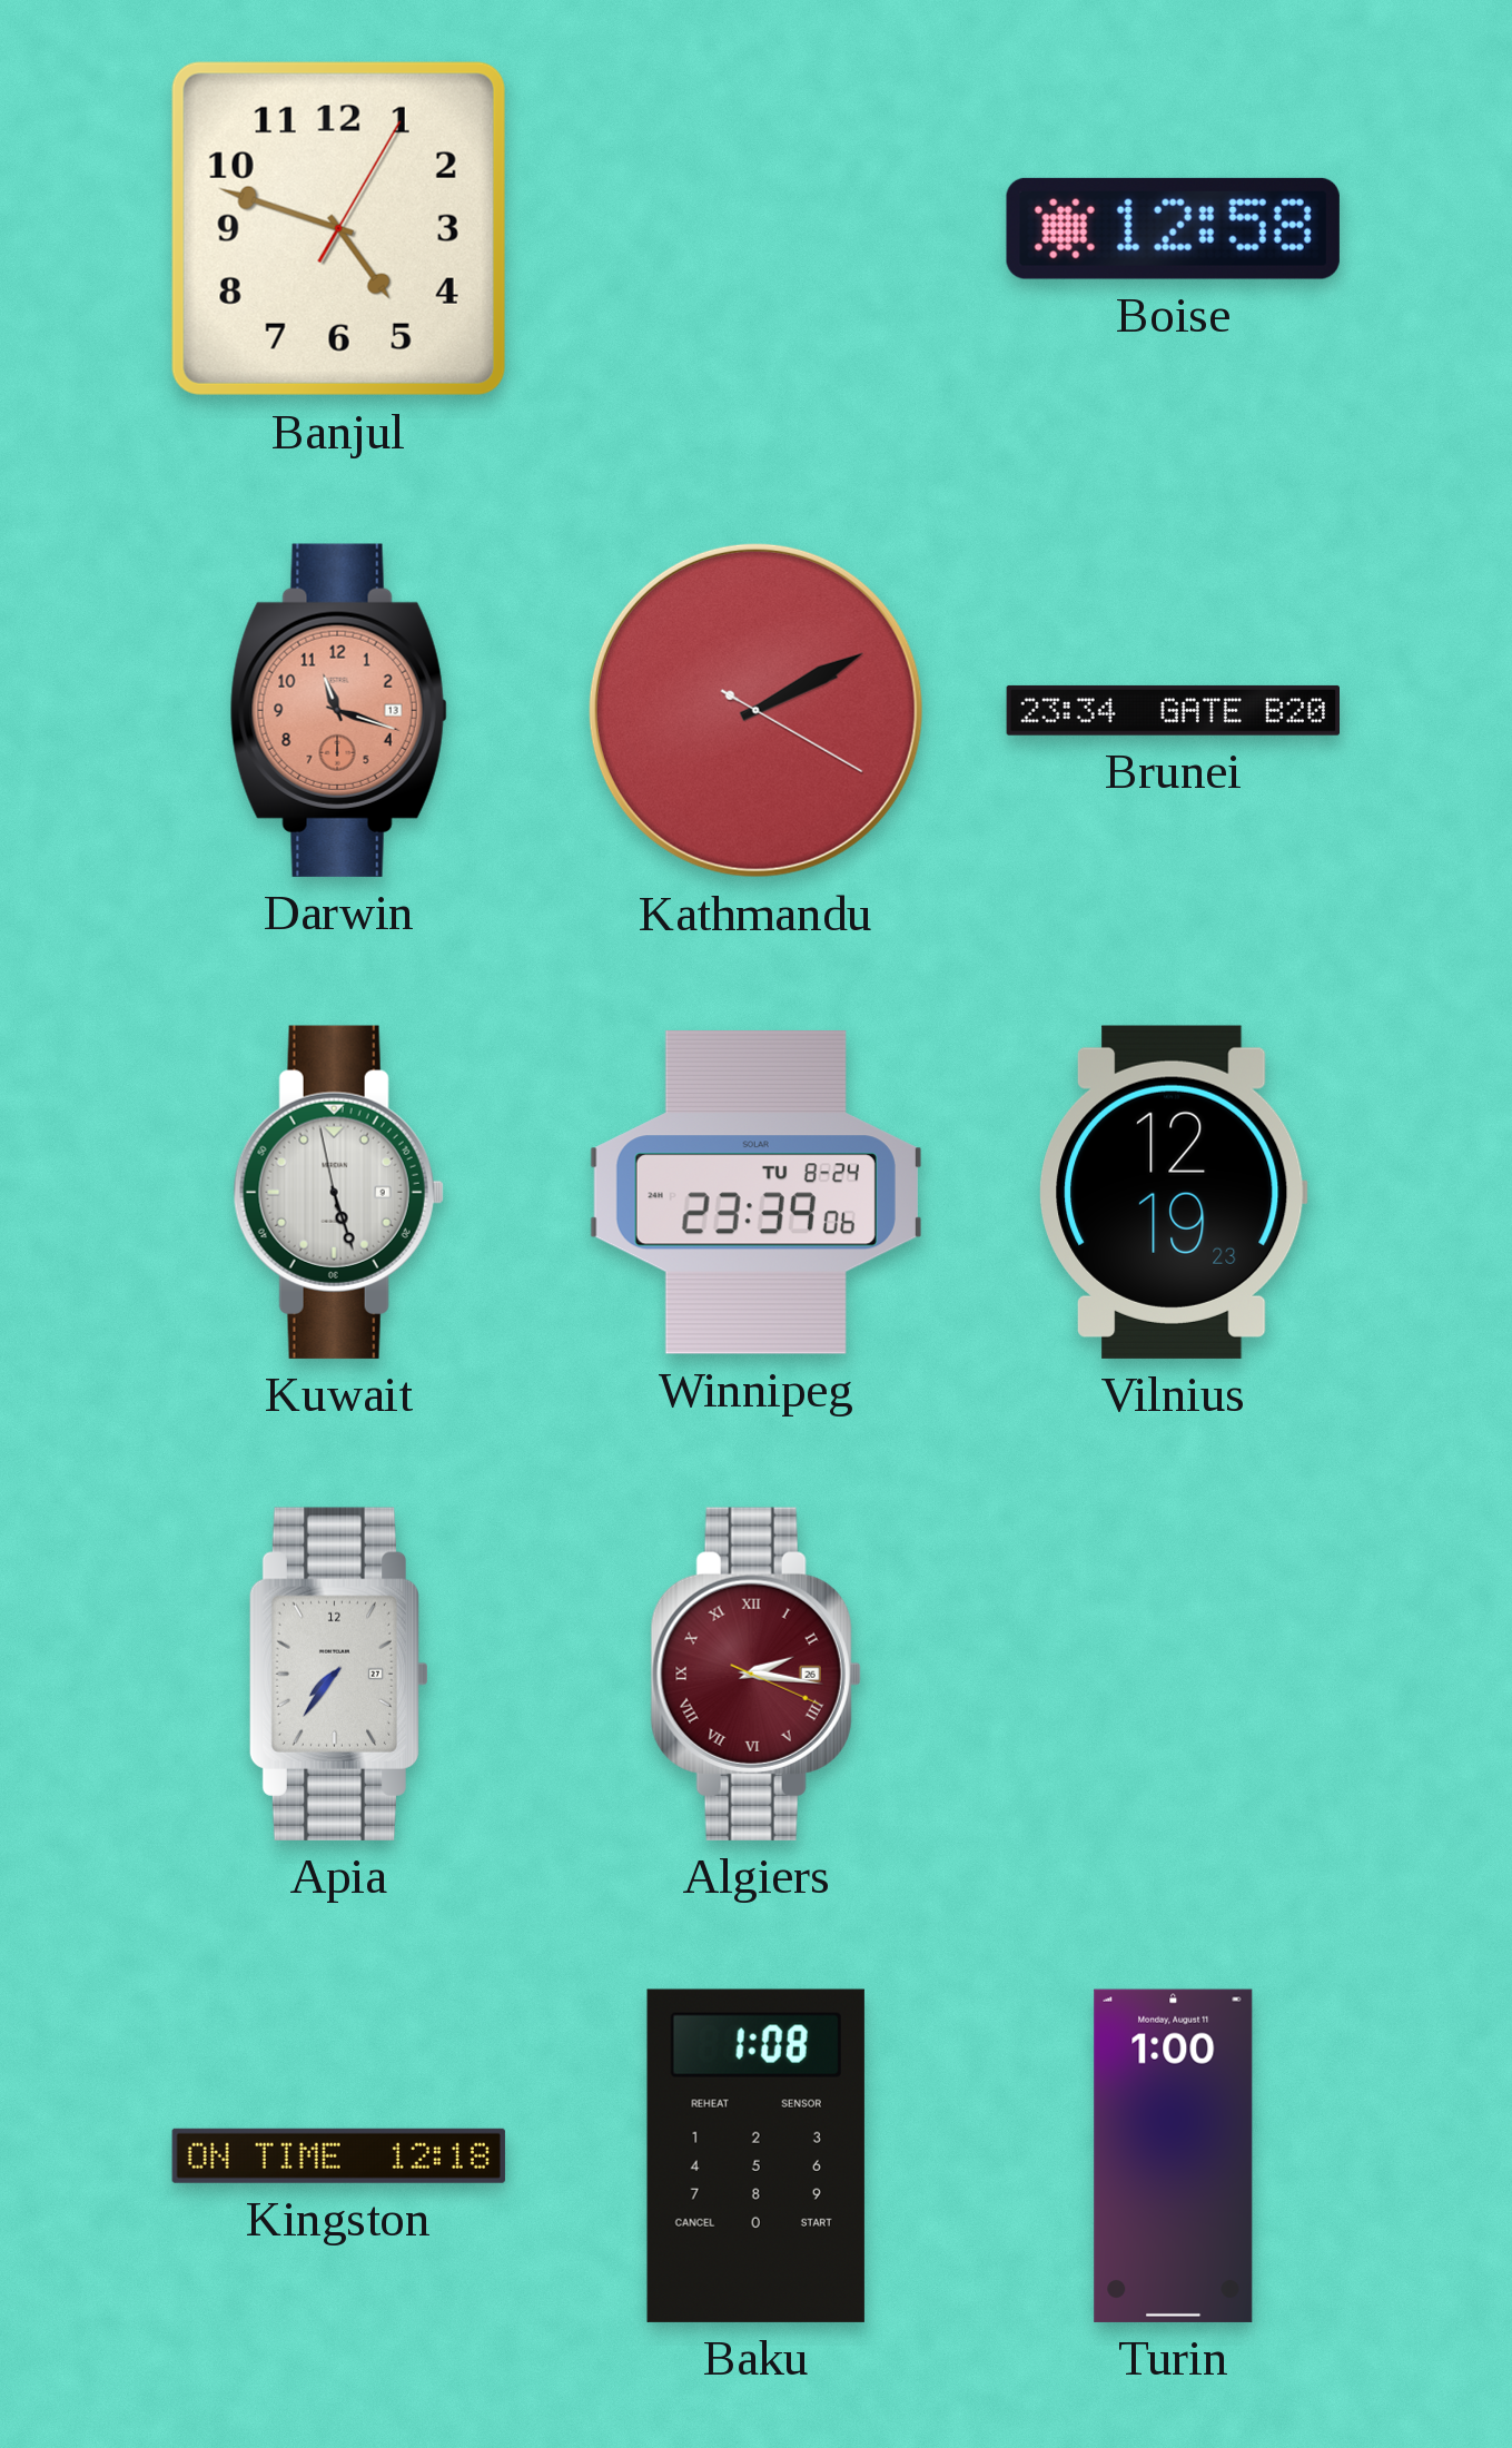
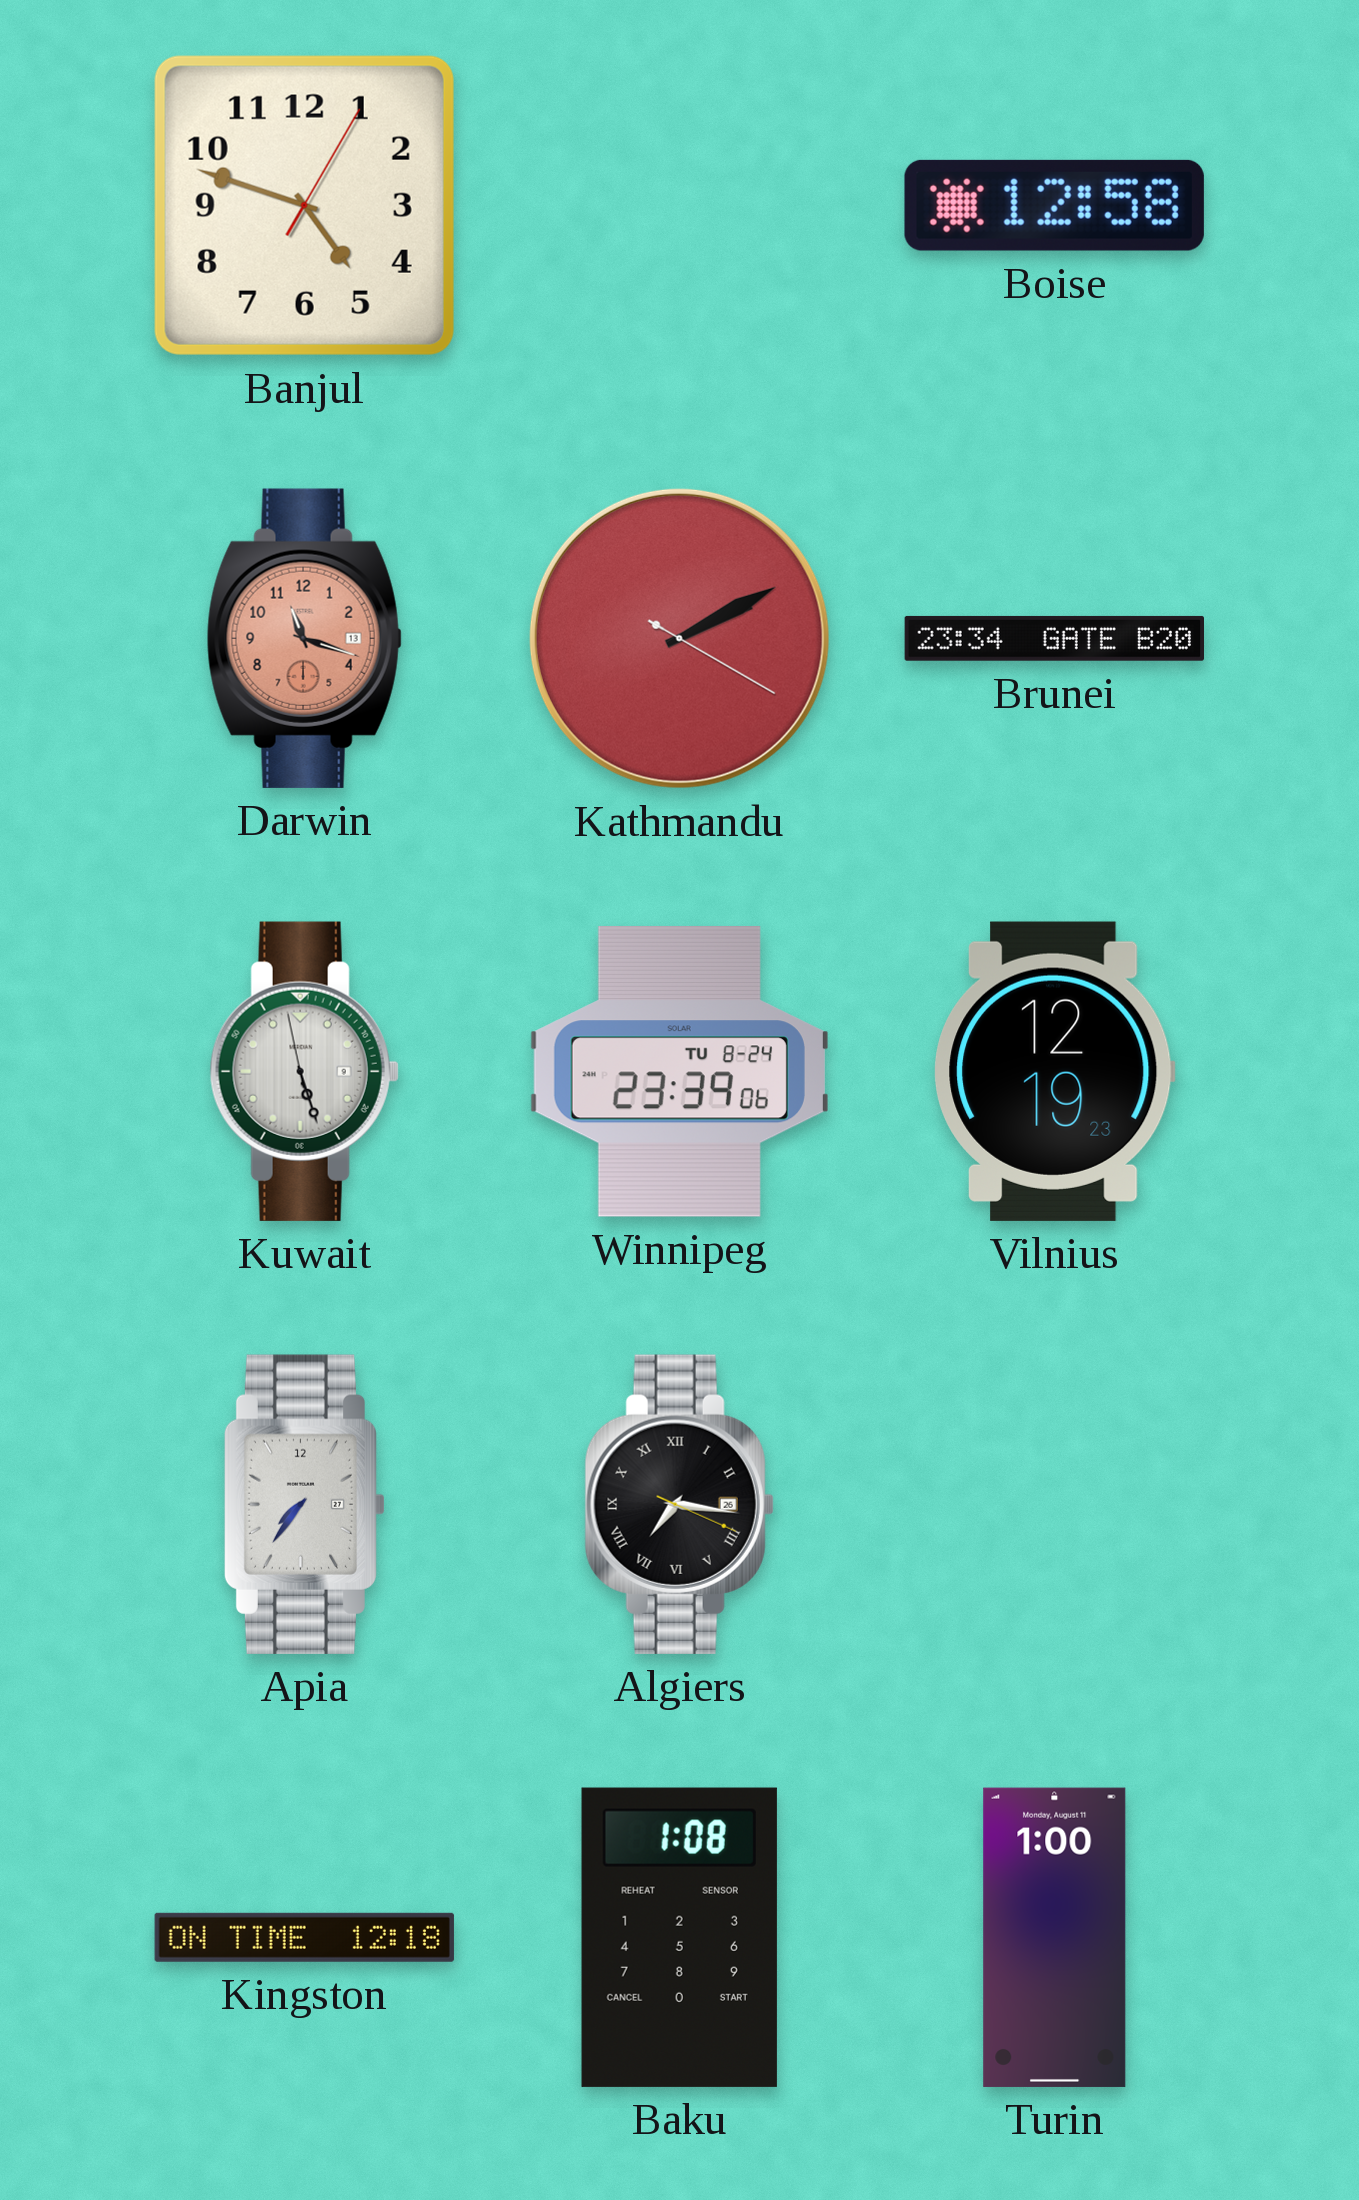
Algiers: 2:16 -> 7:16
Algiers dial: burgundy -> black
